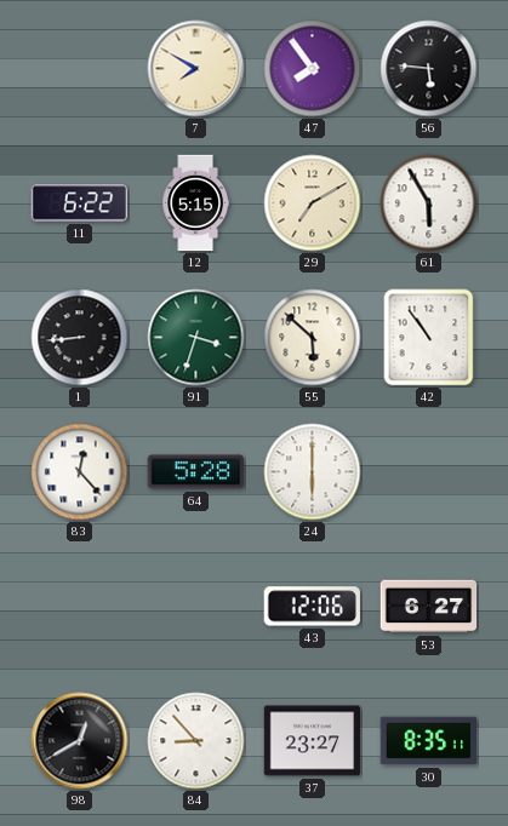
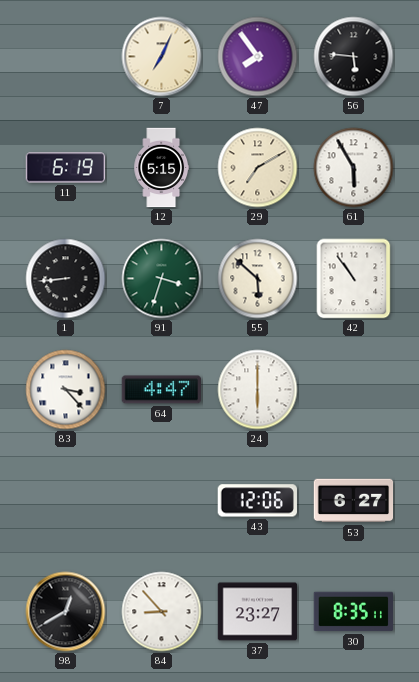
7: 7:50 -> 7:04
11: 6:22 -> 6:19
83: 12:23 -> 3:23
64: 5:28 -> 4:47
